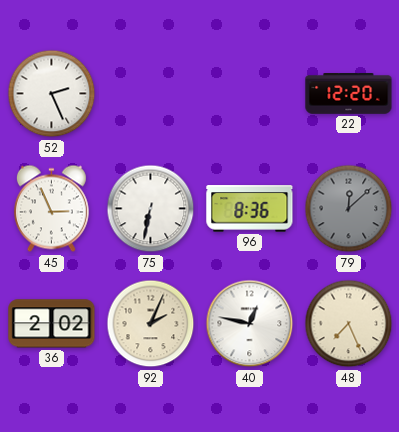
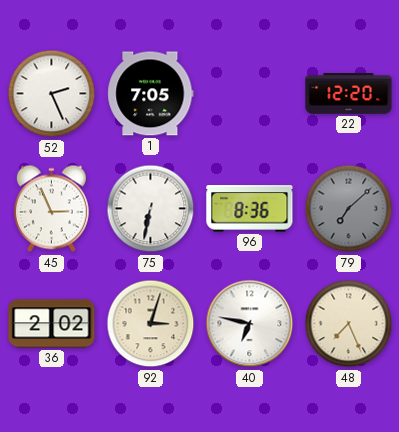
1: none -> 7:05
79: 12:08 -> 7:08
92: 2:04 -> 3:03
40: 12:47 -> 6:47
